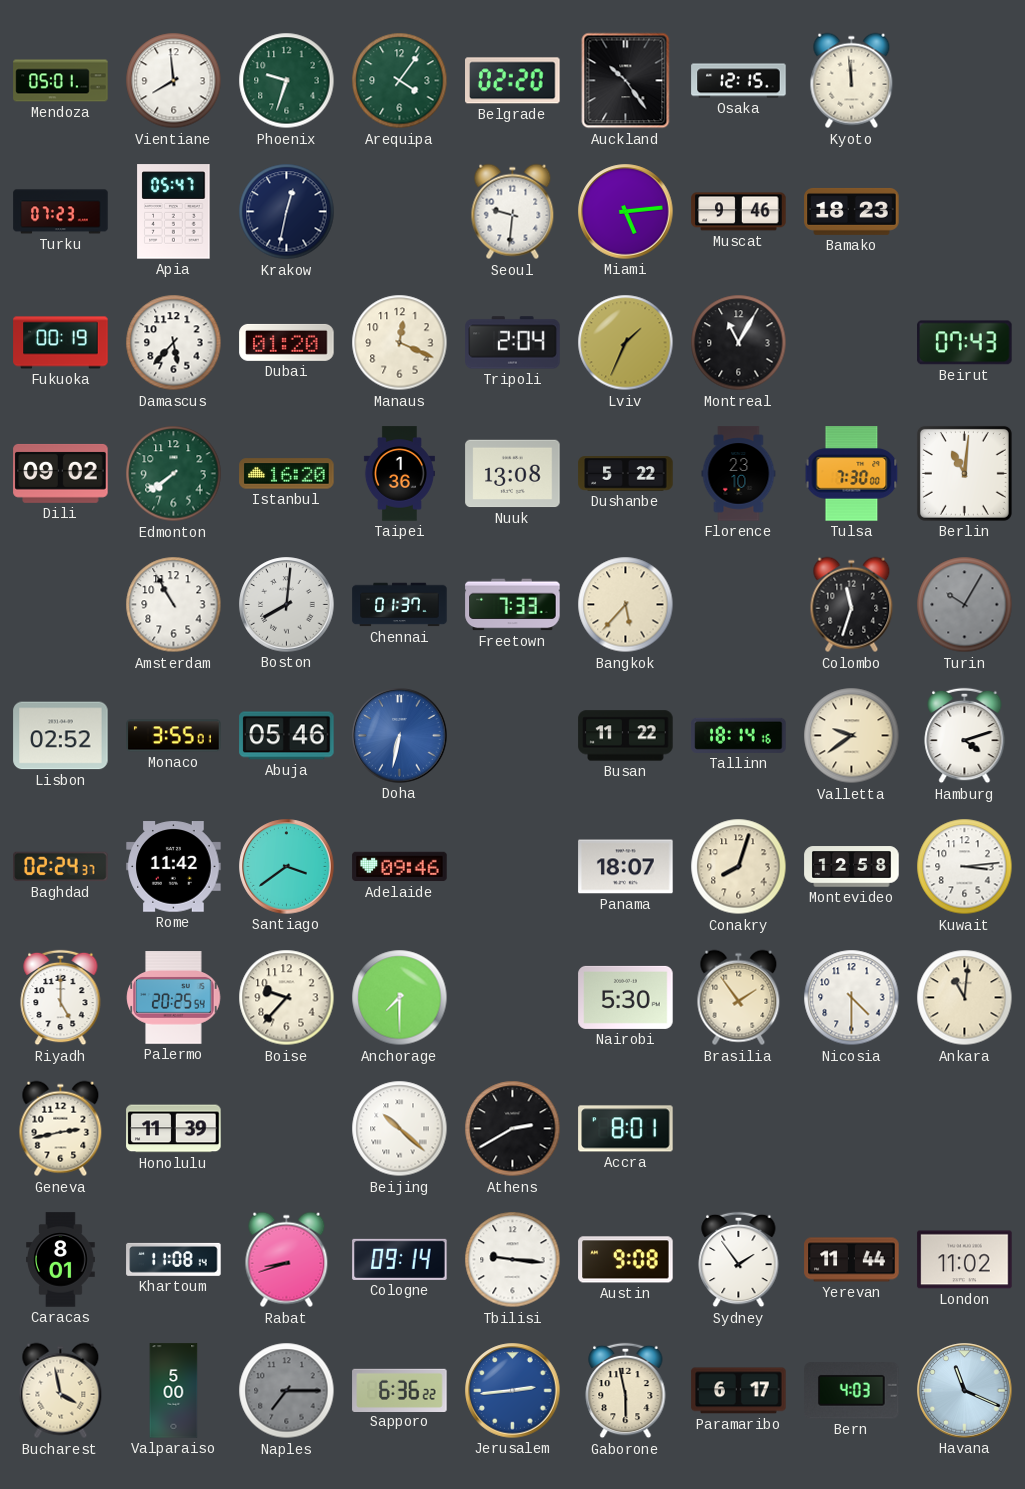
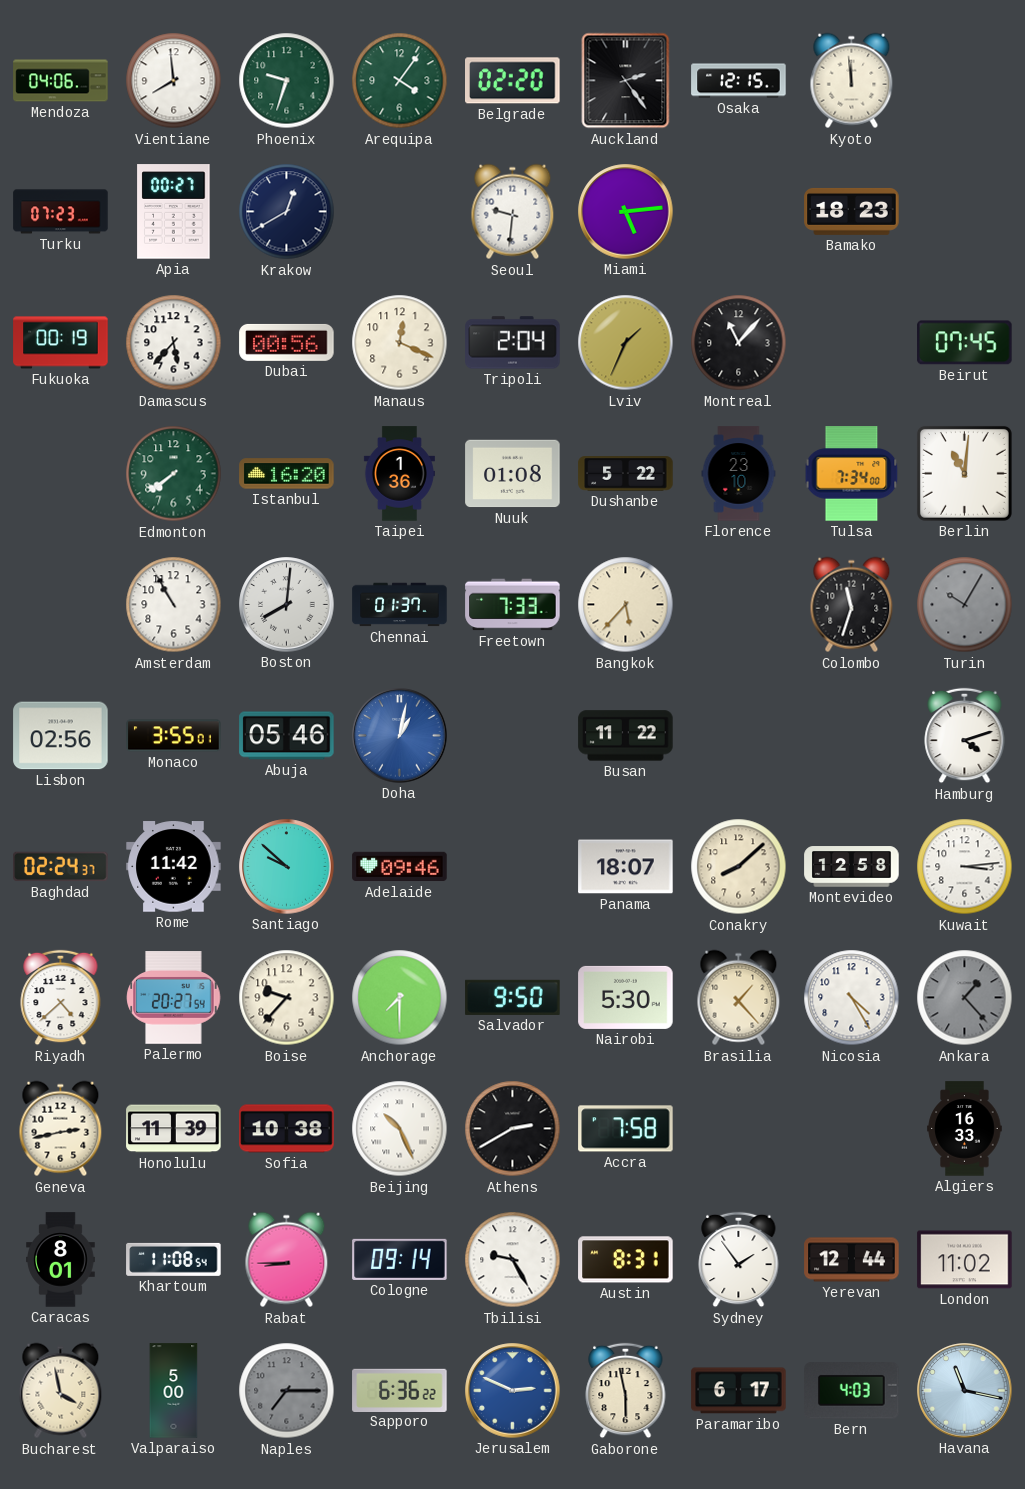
Mendoza: 05:01 -> 04:06
Auckland: 10:24 -> 2:24
Apia: 05:47 -> 00:27
Krakow: 12:32 -> 12:40
Muscat: 9:46 -> none
Dubai: 01:20 -> 00:56
Montreal: 11:05 -> 11:07
Beirut: 07:43 -> 07:45
Dili: 09:02 -> none
Nuuk: 13:08 -> 01:08
Tulsa: 7:30 -> 7:34
Lisbon: 02:52 -> 02:56
Doha: 6:32 -> 1:02
Tallinn: 18:14 -> none
Valletta: 9:39 -> none
Santiago: 3:39 -> 9:52
Conakry: 8:03 -> 8:08
Riyadh: 5:00 -> 4:38
Palermo: 20:25 -> 20:27
Salvador: none -> 9:50
Brasilia: 1:54 -> 1:23
Nicosia: 4:30 -> 4:25
Ankara: 11:01 -> 1:23
Ankara dial: cream -> grey
Sofia: none -> 10:38
Beijing: 10:22 -> 10:26
Accra: 8:01 -> 7:58
Algiers: none -> 16:33
Khartoum: 11:08:14 -> 11:08:54
Rabat: 8:42 -> 8:45
Tbilisi: 9:16 -> 9:25
Austin: 9:08 -> 8:31
Yerevan: 11:44 -> 12:44
Jerusalem: 2:44 -> 2:49
Havana: 11:19 -> 11:17
